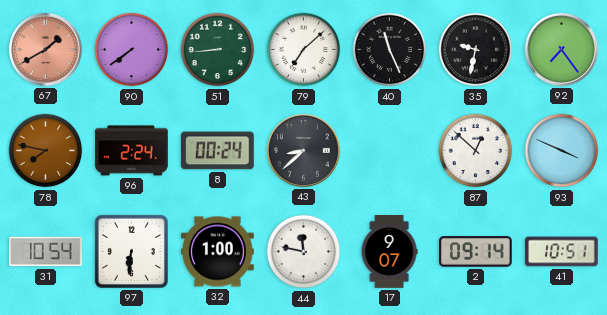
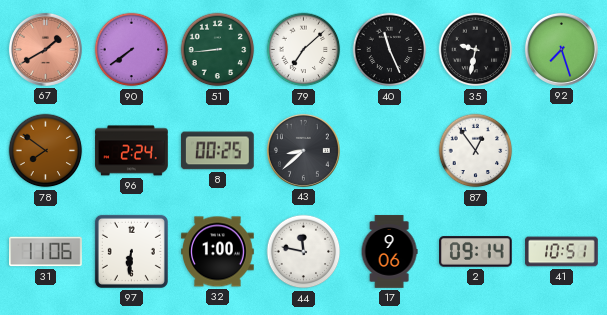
92: 7:24 -> 7:27
78: 7:47 -> 7:51
8: 00:24 -> 00:25
87: 12:52 -> 12:54
93: 3:49 -> none
31: 10:54 -> 11:06
17: 9:07 -> 9:06
